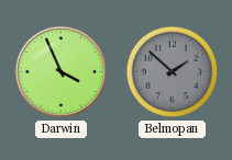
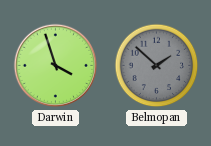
Darwin: 3:56 -> 3:57
